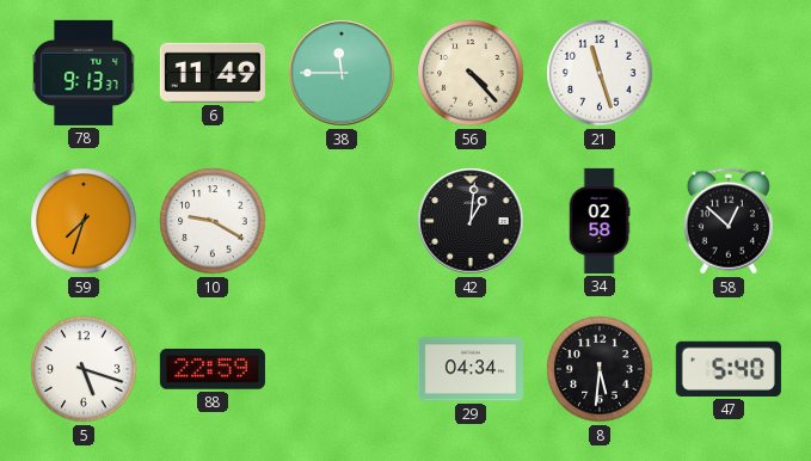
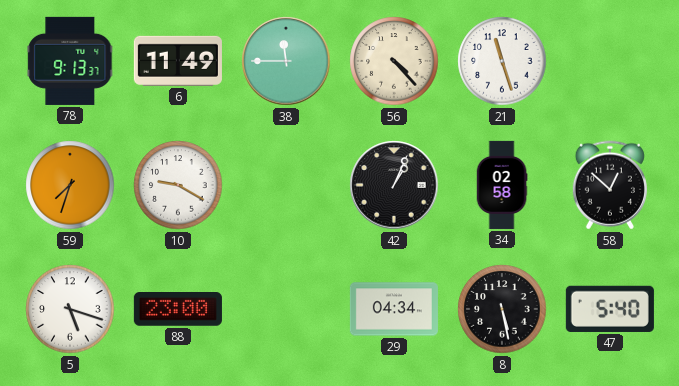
42: 1:01 -> 1:04
88: 22:59 -> 23:00
8: 5:31 -> 5:28
